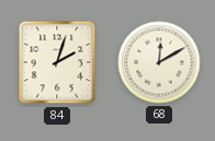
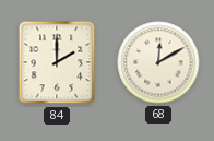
84: 2:03 -> 2:00
